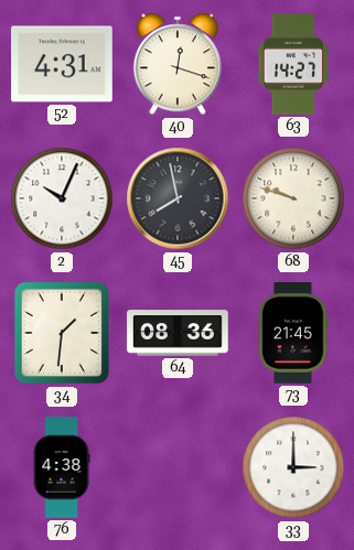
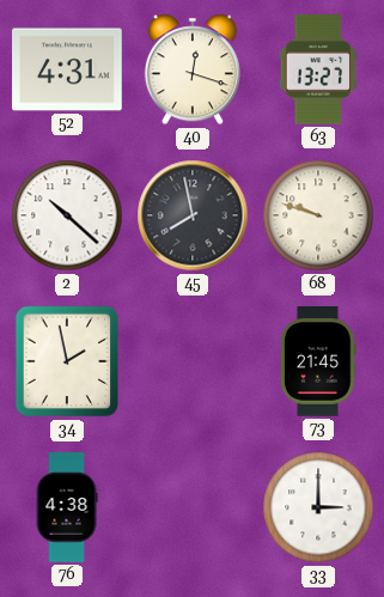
63: 14:27 -> 13:27
2: 10:04 -> 10:22
34: 1:31 -> 1:58
64: 08:36 -> none
